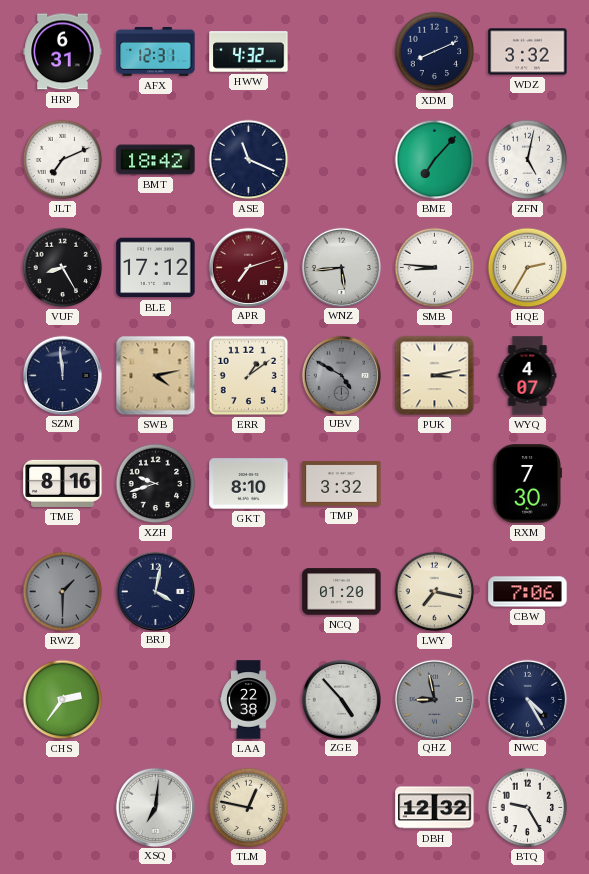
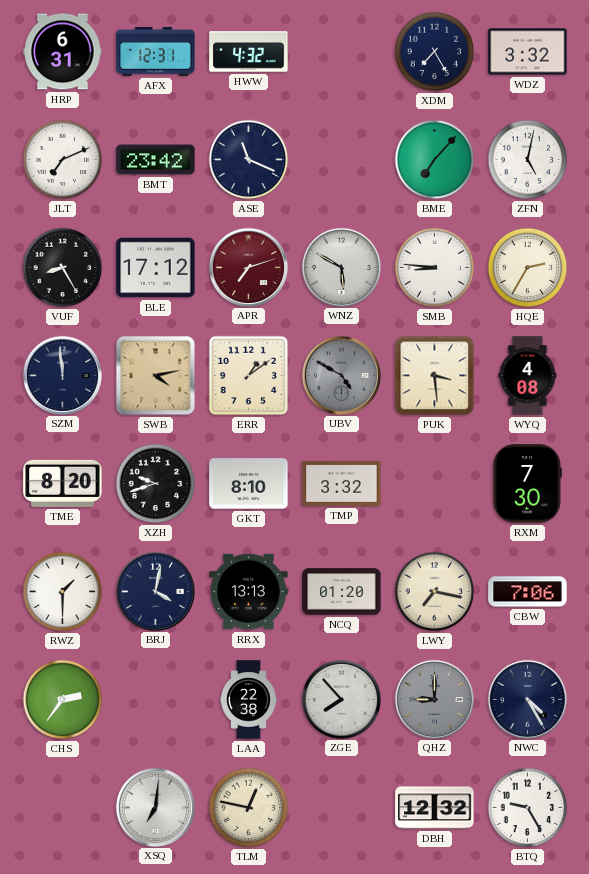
XDM: 8:11 -> 7:25
BMT: 18:42 -> 23:42
WNZ: 5:44 -> 5:50
PUK: 3:13 -> 3:29
WYQ: 4:07 -> 4:08
TME: 8:16 -> 8:20
RWZ dial: grey -> white
RRX: none -> 13:13
ZGE: 4:53 -> 7:53
QHZ: 8:58 -> 9:00
